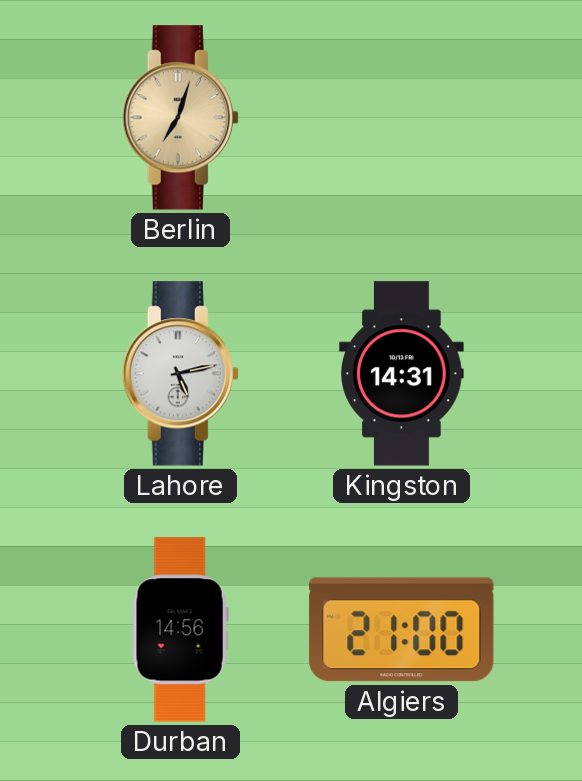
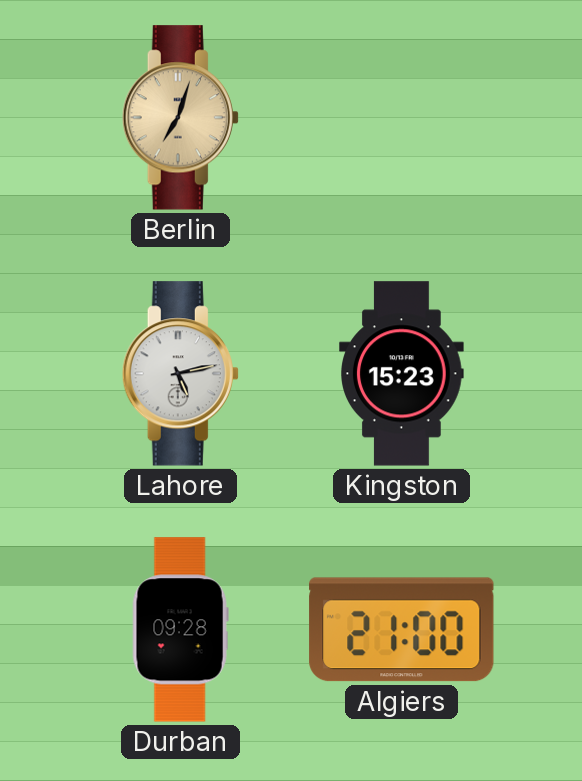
Kingston: 14:31 -> 15:23
Durban: 14:56 -> 09:28
